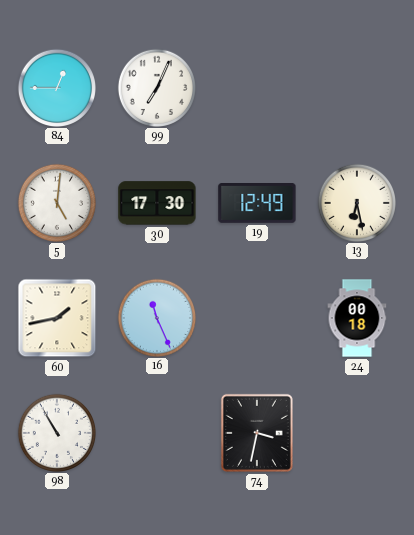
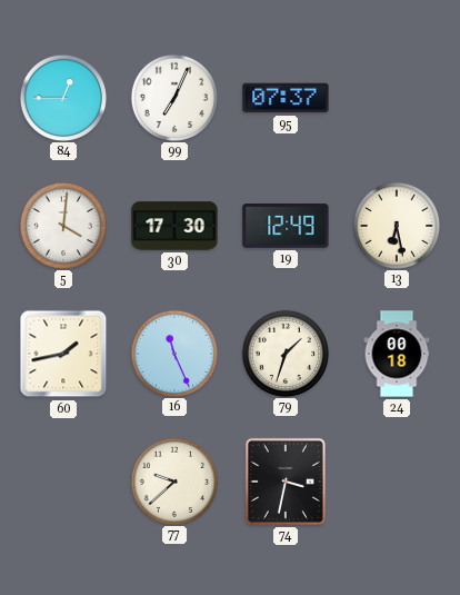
95: none -> 07:37
5: 5:01 -> 4:01
79: none -> 1:33
98: 10:55 -> none
77: none -> 9:38
